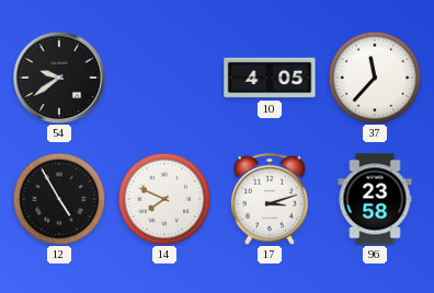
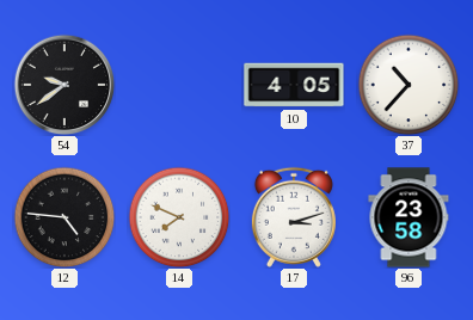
37: 11:37 -> 10:37
12: 4:55 -> 4:46
